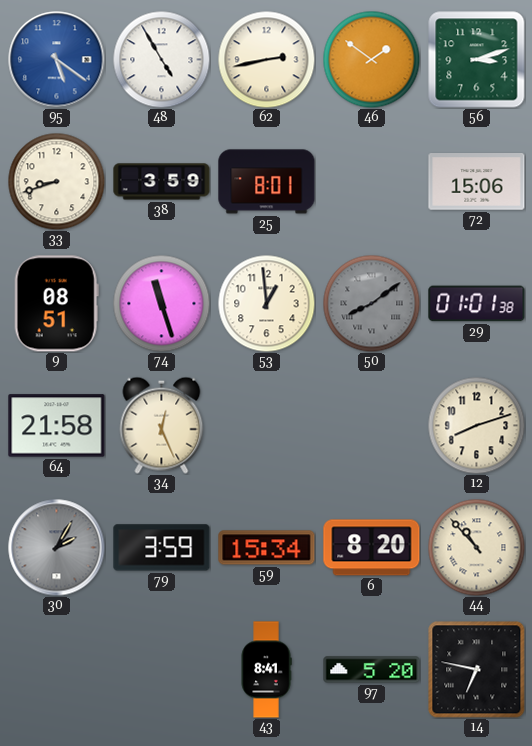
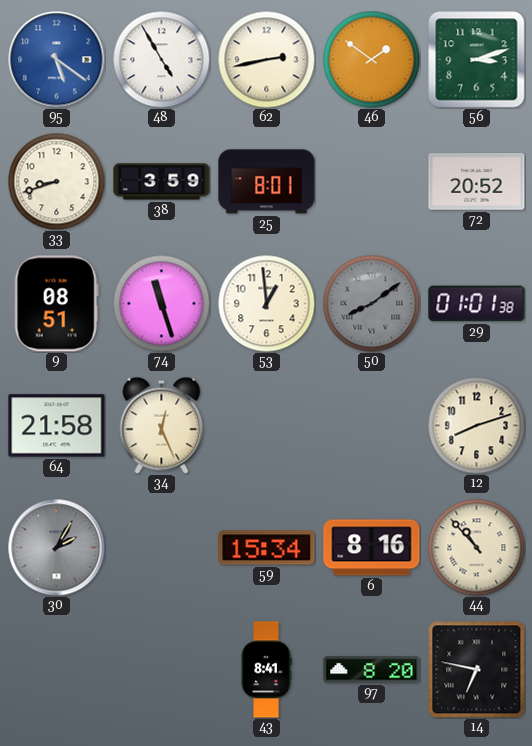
72: 15:06 -> 20:52
79: 3:59 -> none
6: 8:20 -> 8:16
97: 5:20 -> 8:20
